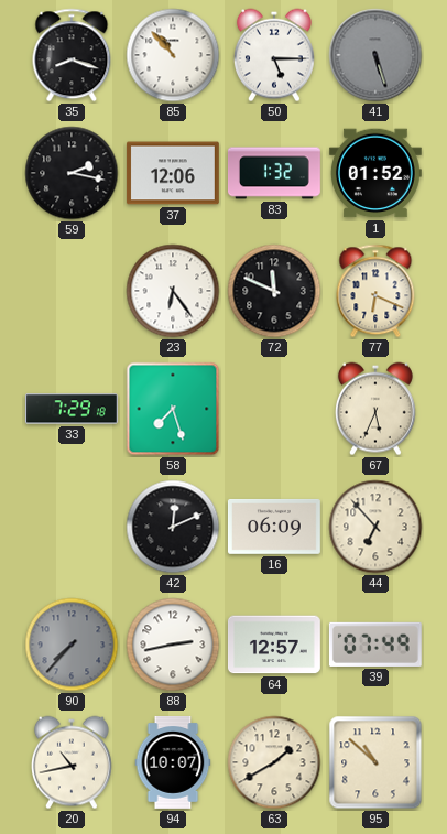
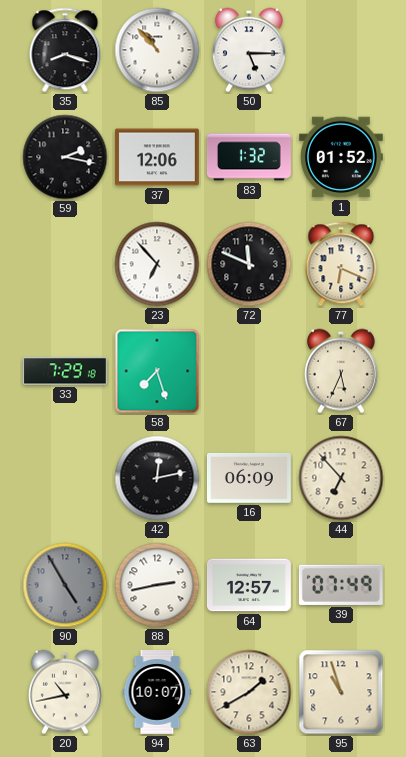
41: 5:27 -> none
23: 6:24 -> 6:53
42: 12:11 -> 12:13
90: 7:37 -> 4:55
95: 10:52 -> 10:57
